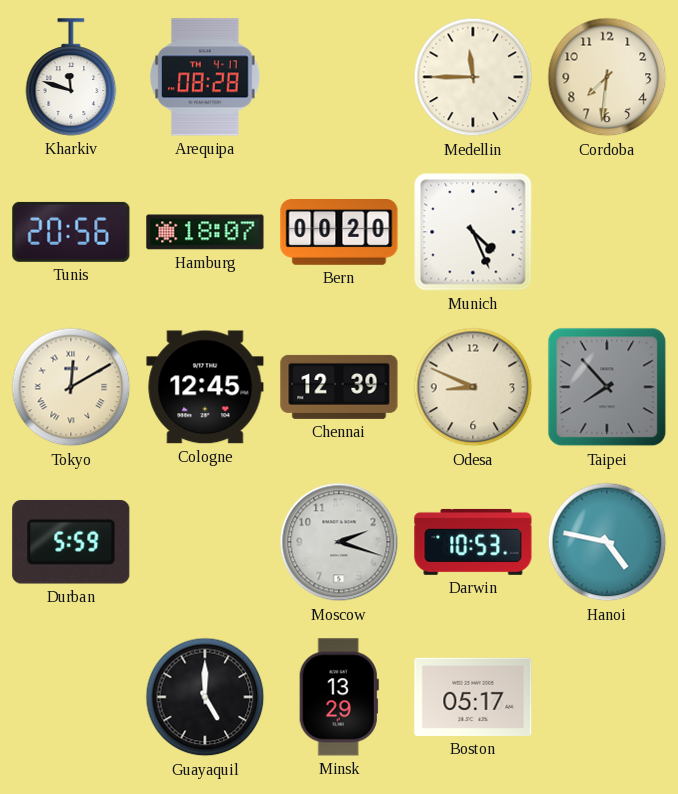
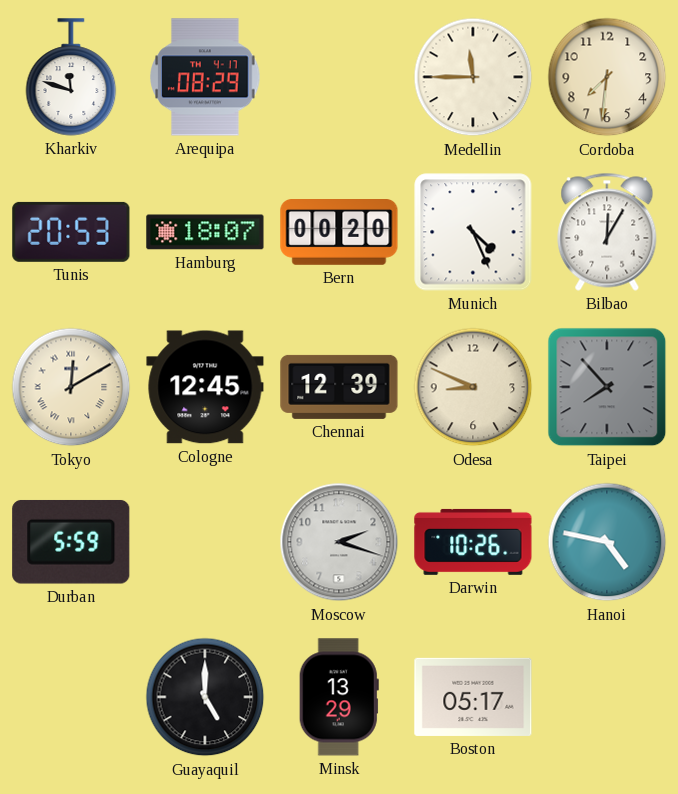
Arequipa: 08:28 -> 08:29
Tunis: 20:56 -> 20:53
Bilbao: none -> 12:05
Darwin: 10:53 -> 10:26
